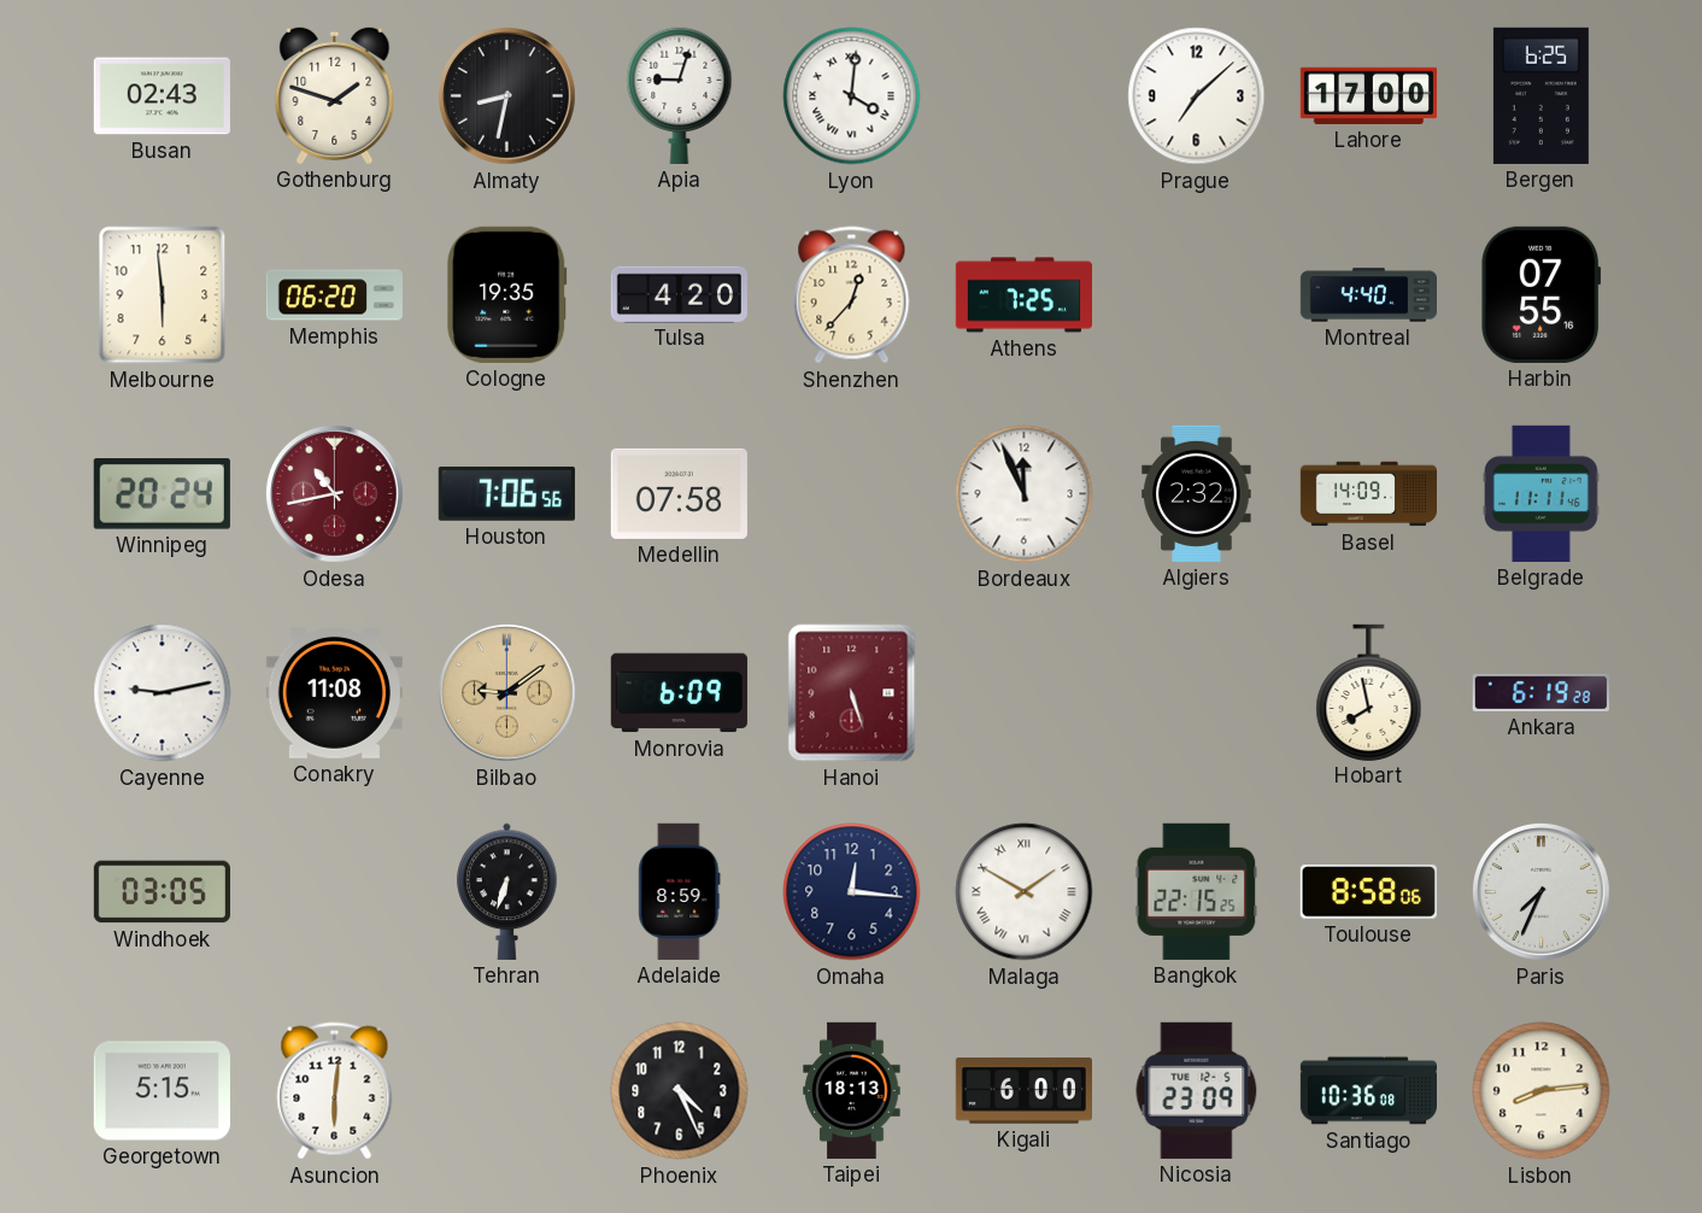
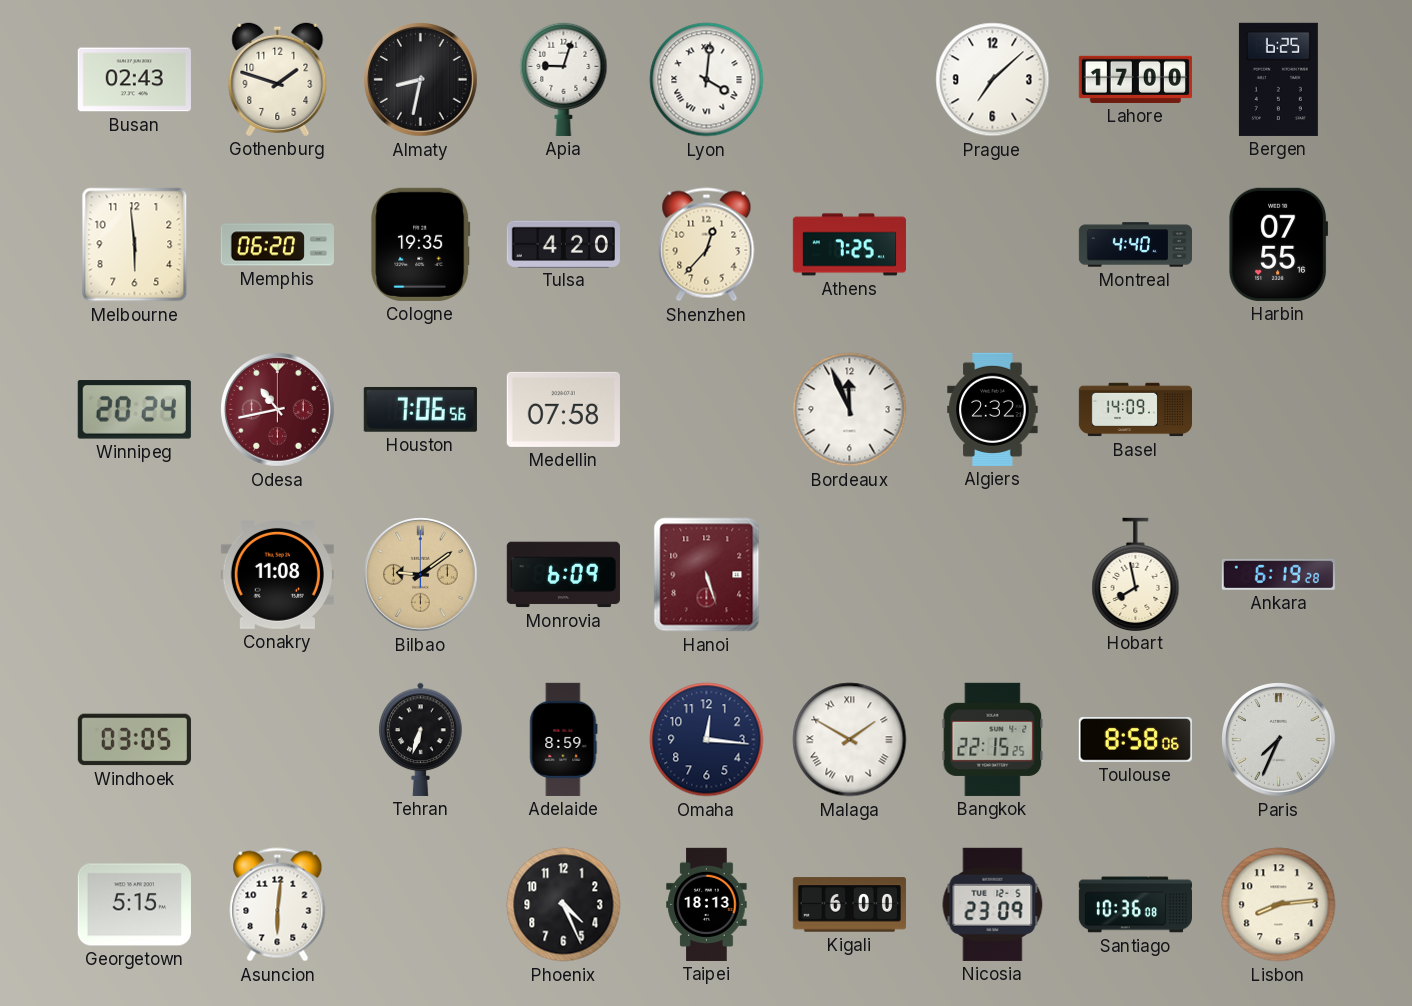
Belgrade: 11:11 -> none
Cayenne: 9:13 -> none
